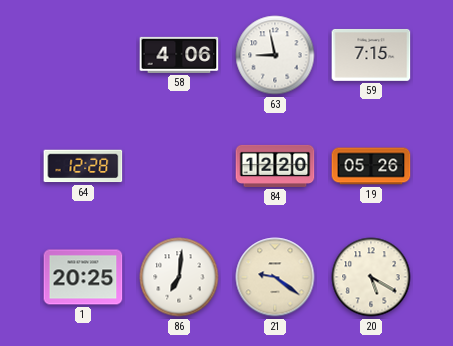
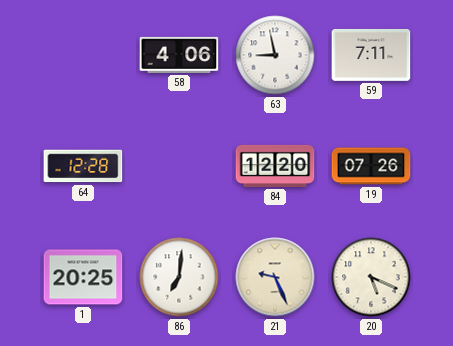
59: 7:15 -> 7:11
19: 05:26 -> 07:26
21: 9:21 -> 9:26
20: 5:20 -> 5:19
